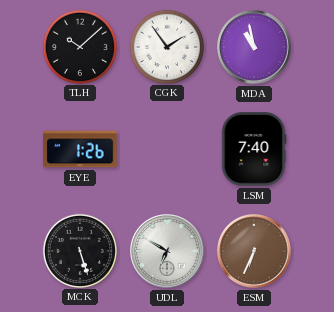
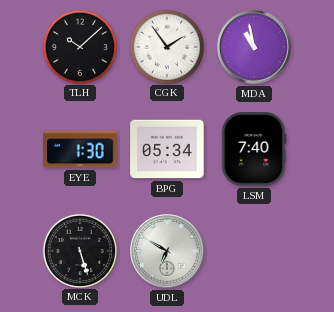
EYE: 1:26 -> 1:30
BPG: none -> 05:34
ESM: 6:34 -> none
